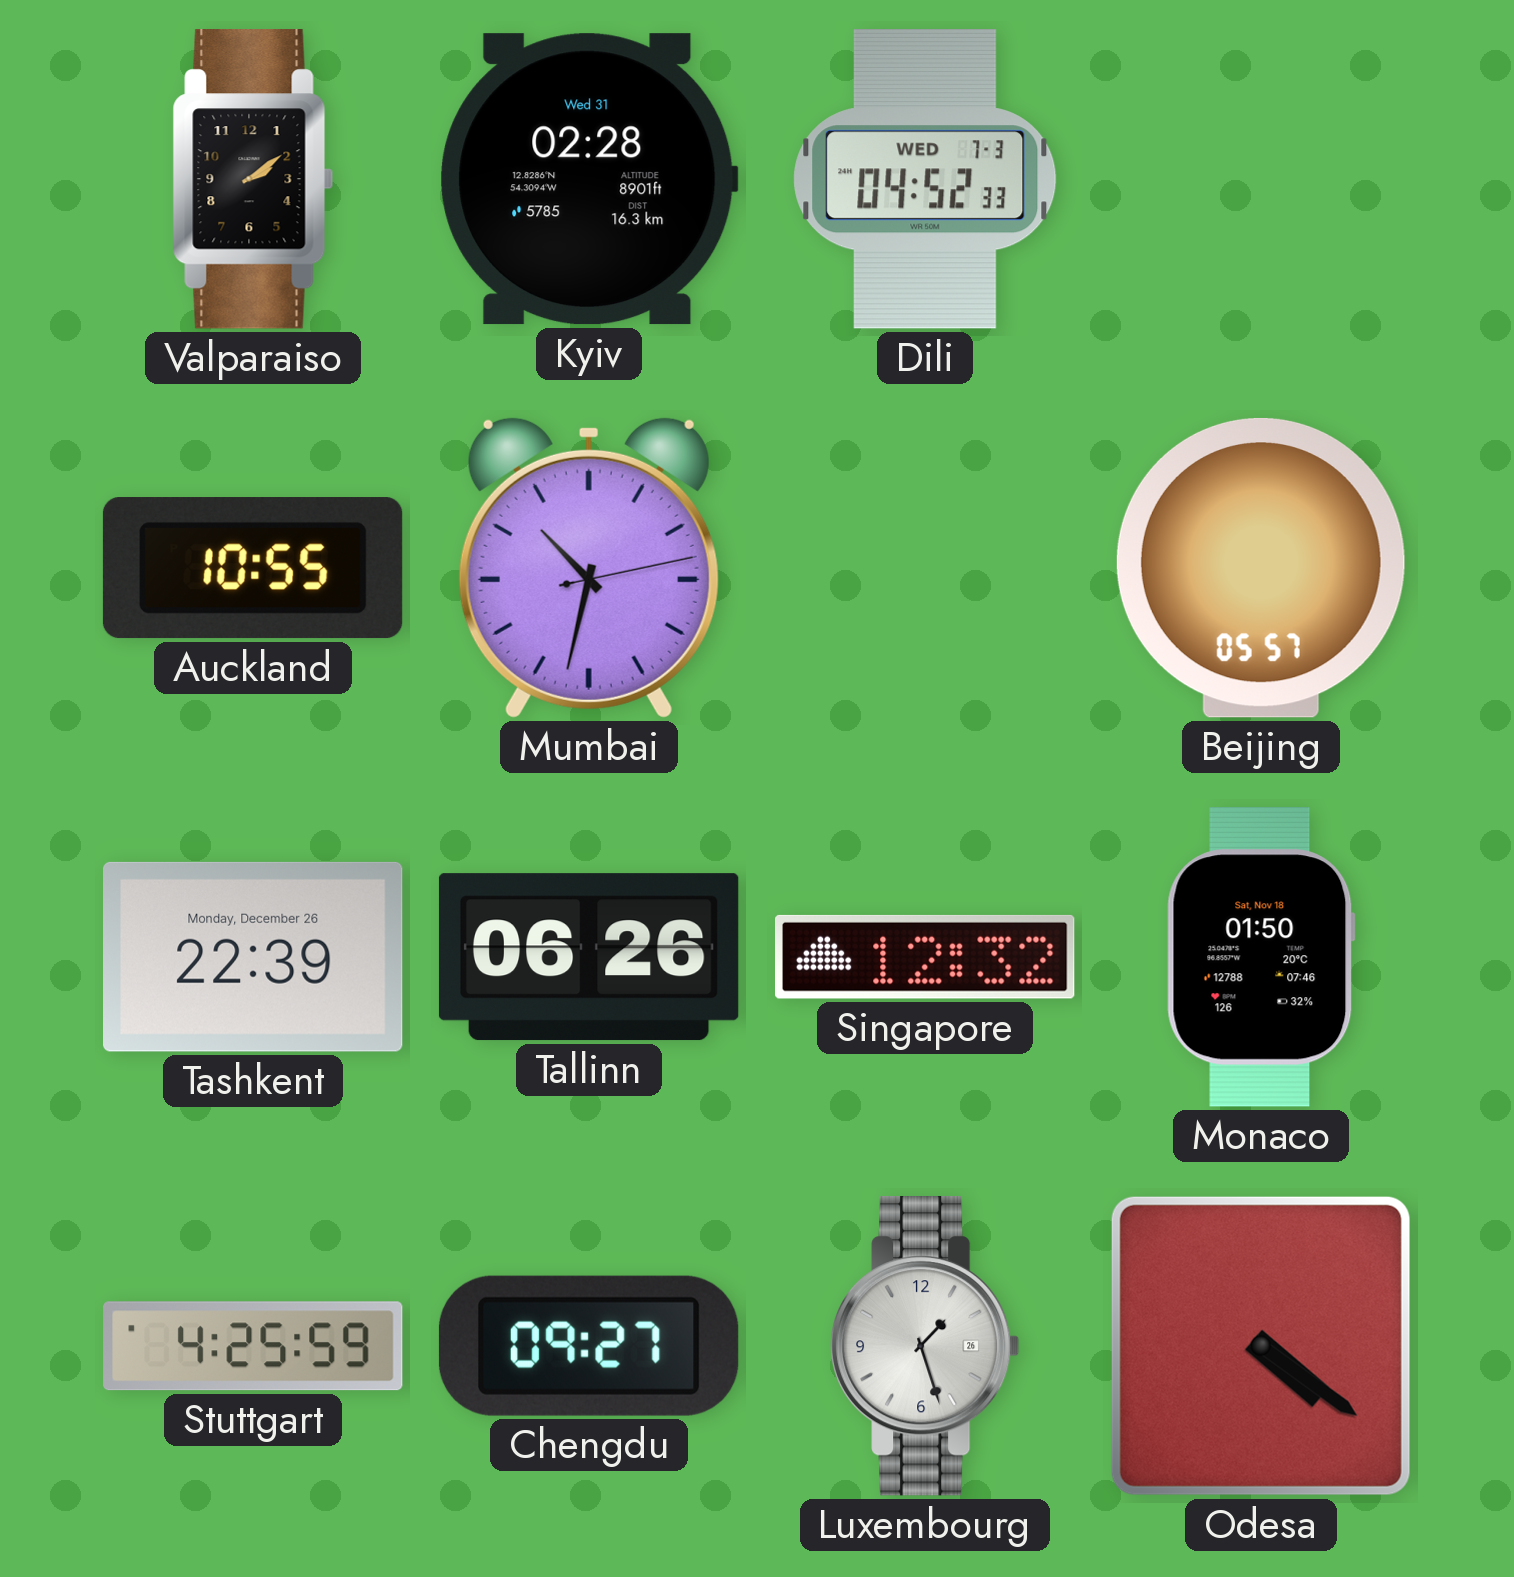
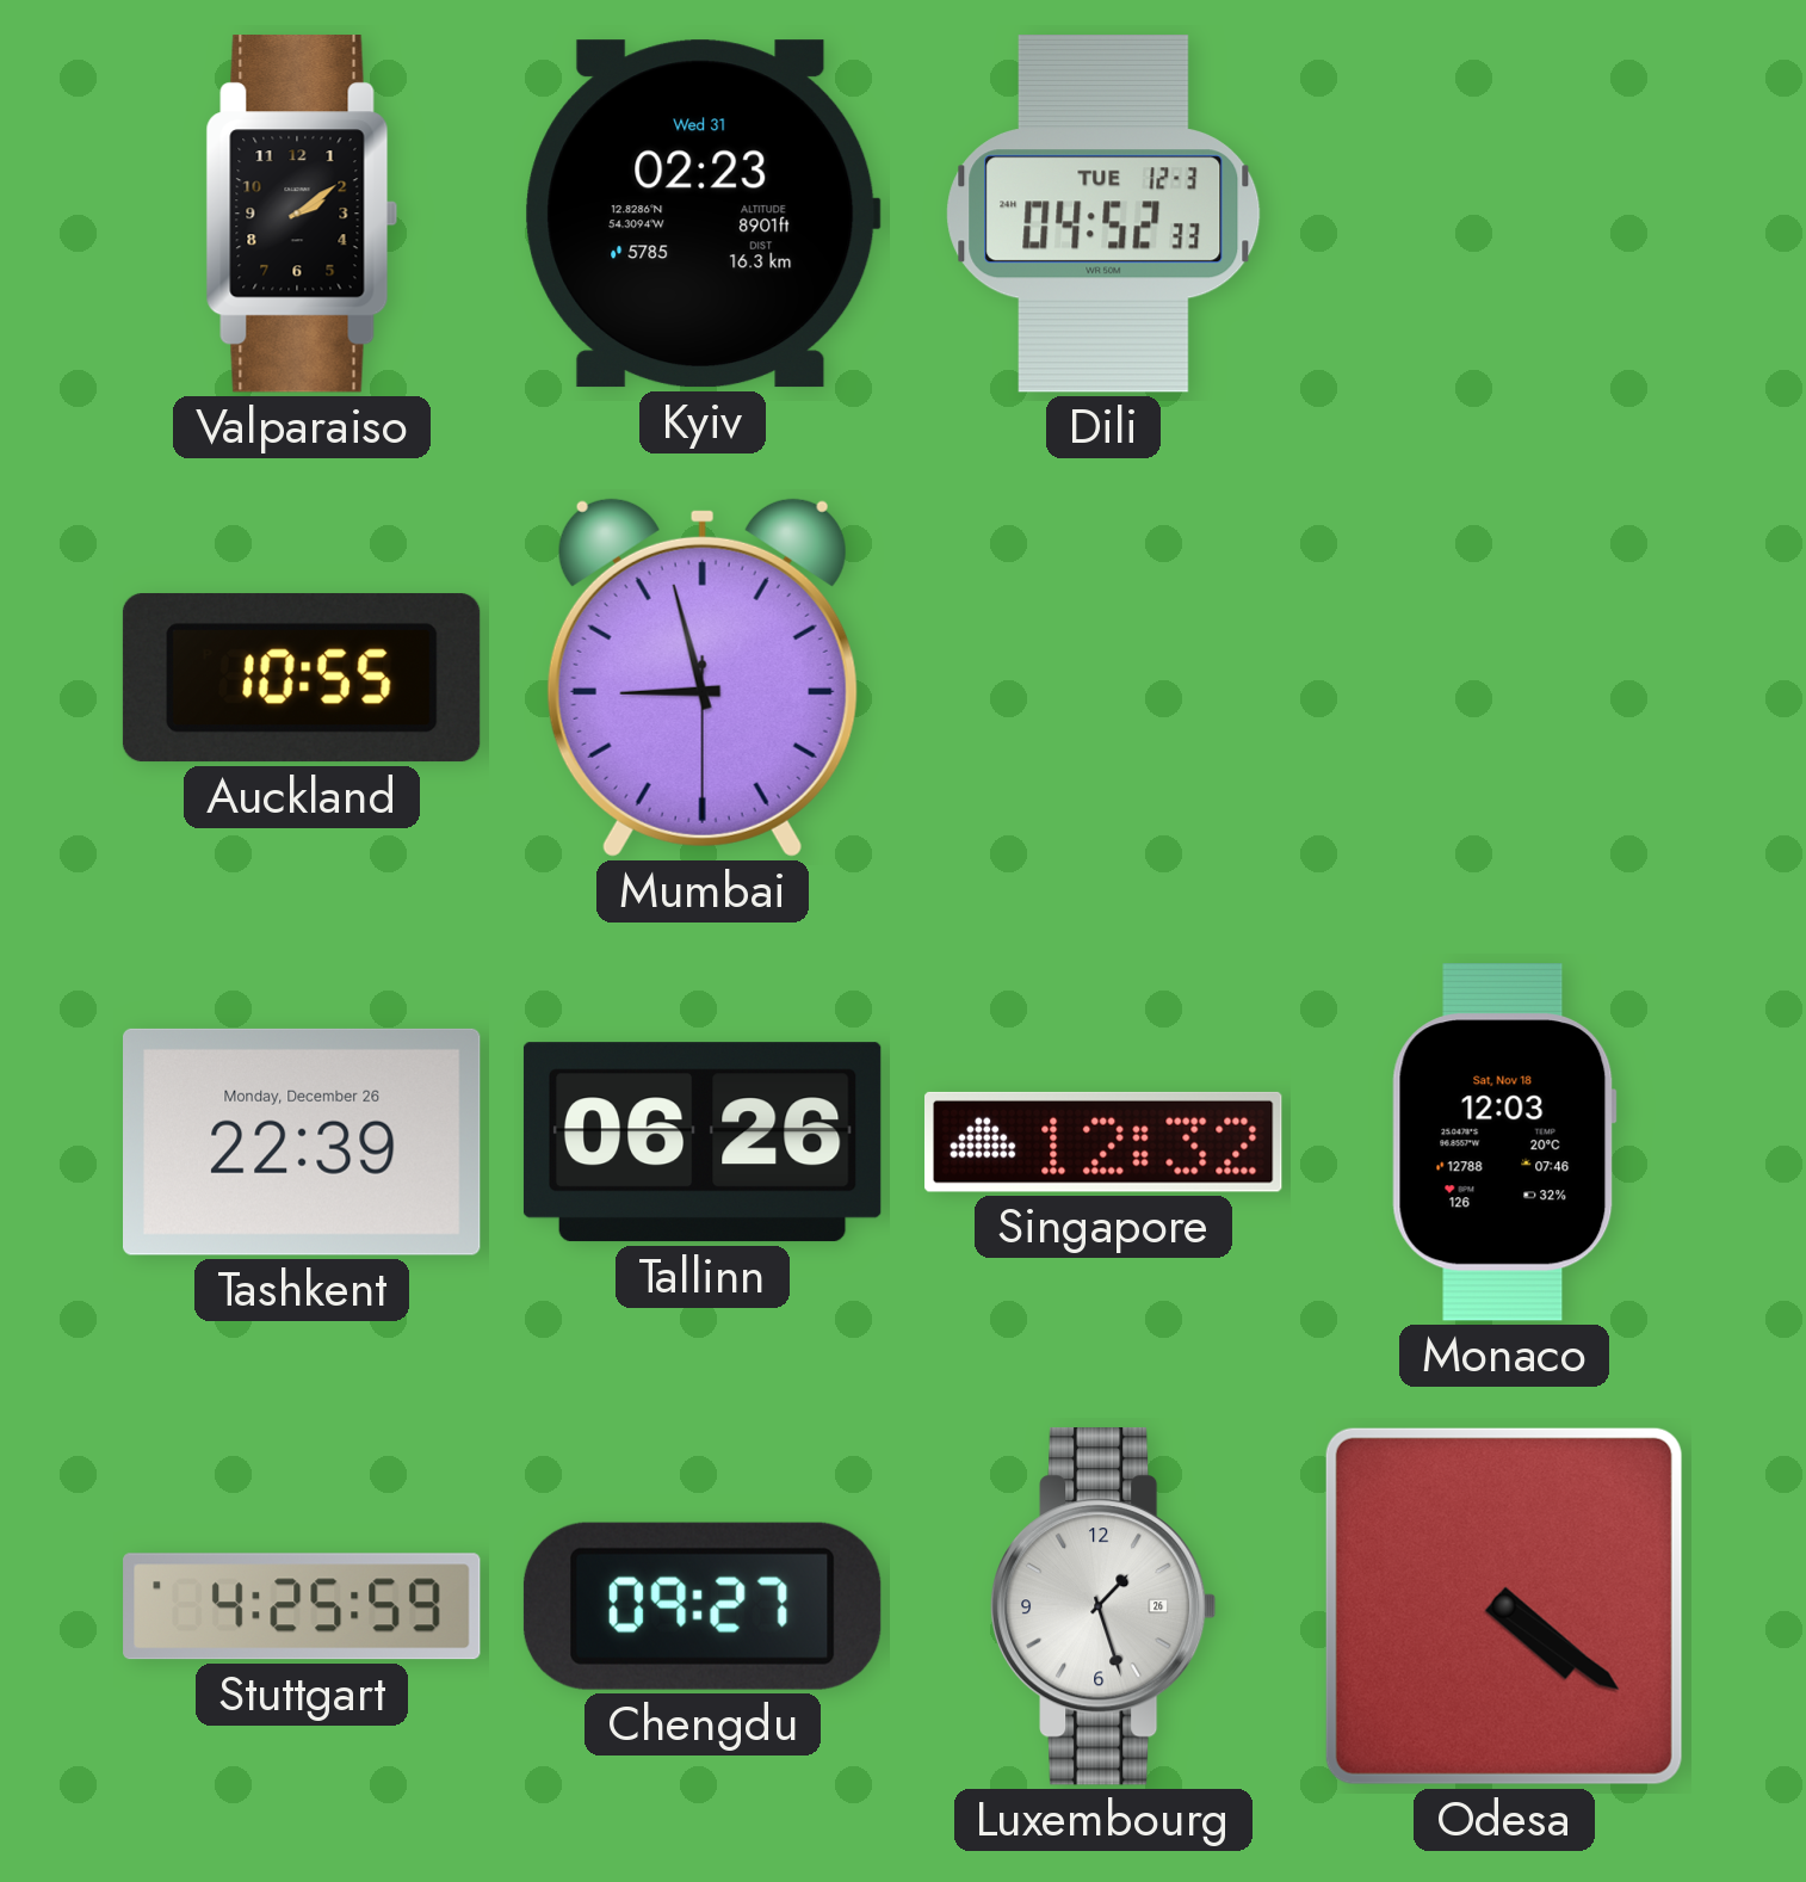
Kyiv: 02:28 -> 02:23
Dili date: WED 7-3 -> TUE 12-3
Mumbai: 10:32 -> 8:57
Beijing: 05:57 -> none
Monaco: 01:50 -> 12:03
